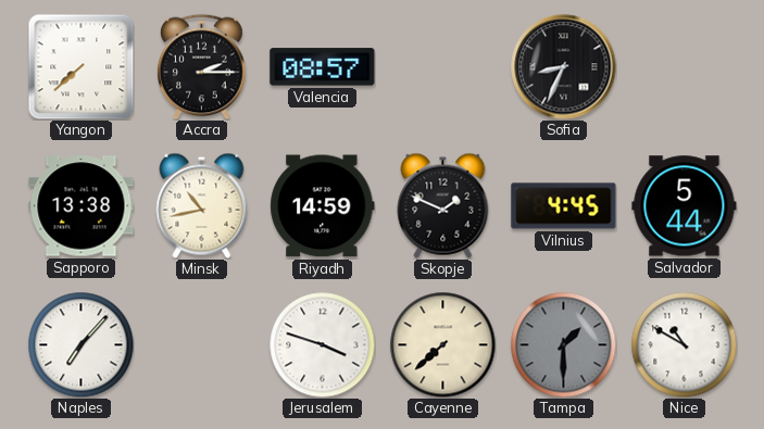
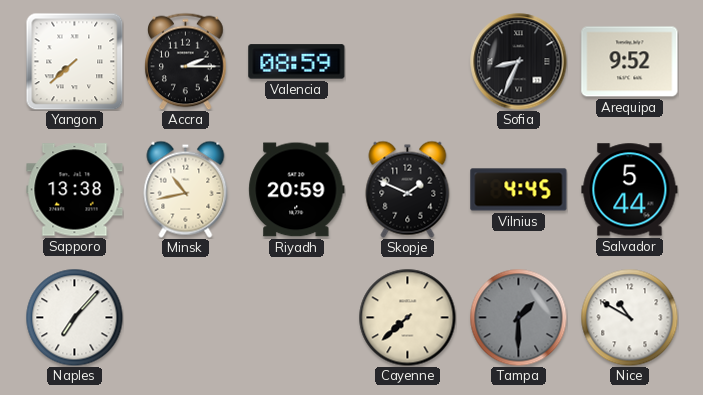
Valencia: 08:57 -> 08:59
Arequipa: none -> 9:52
Riyadh: 14:59 -> 20:59
Jerusalem: 3:48 -> none
